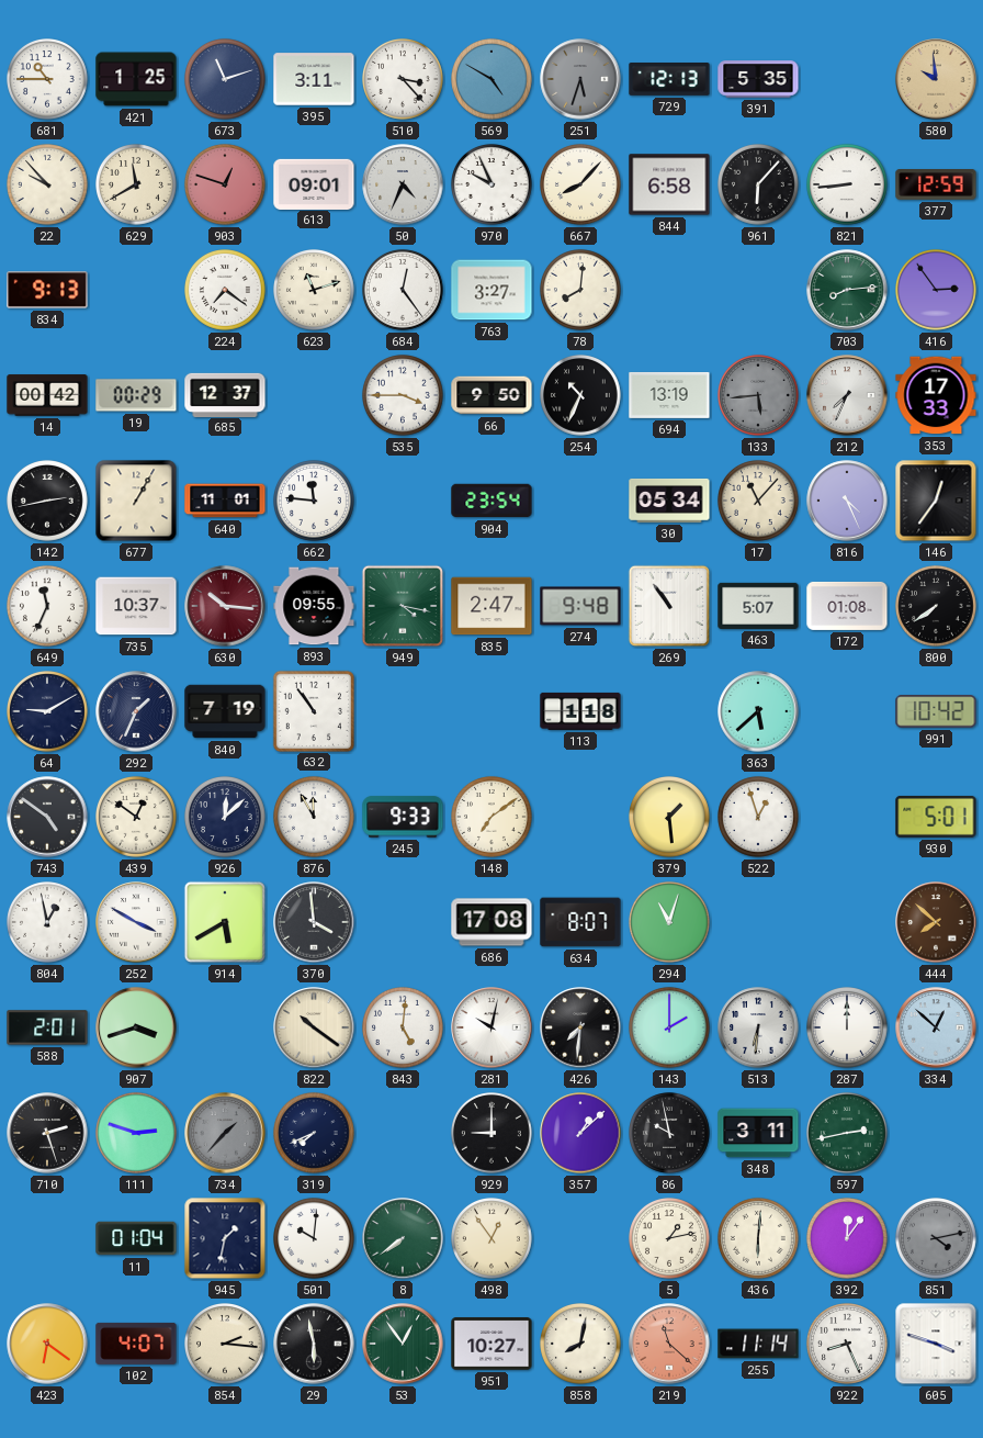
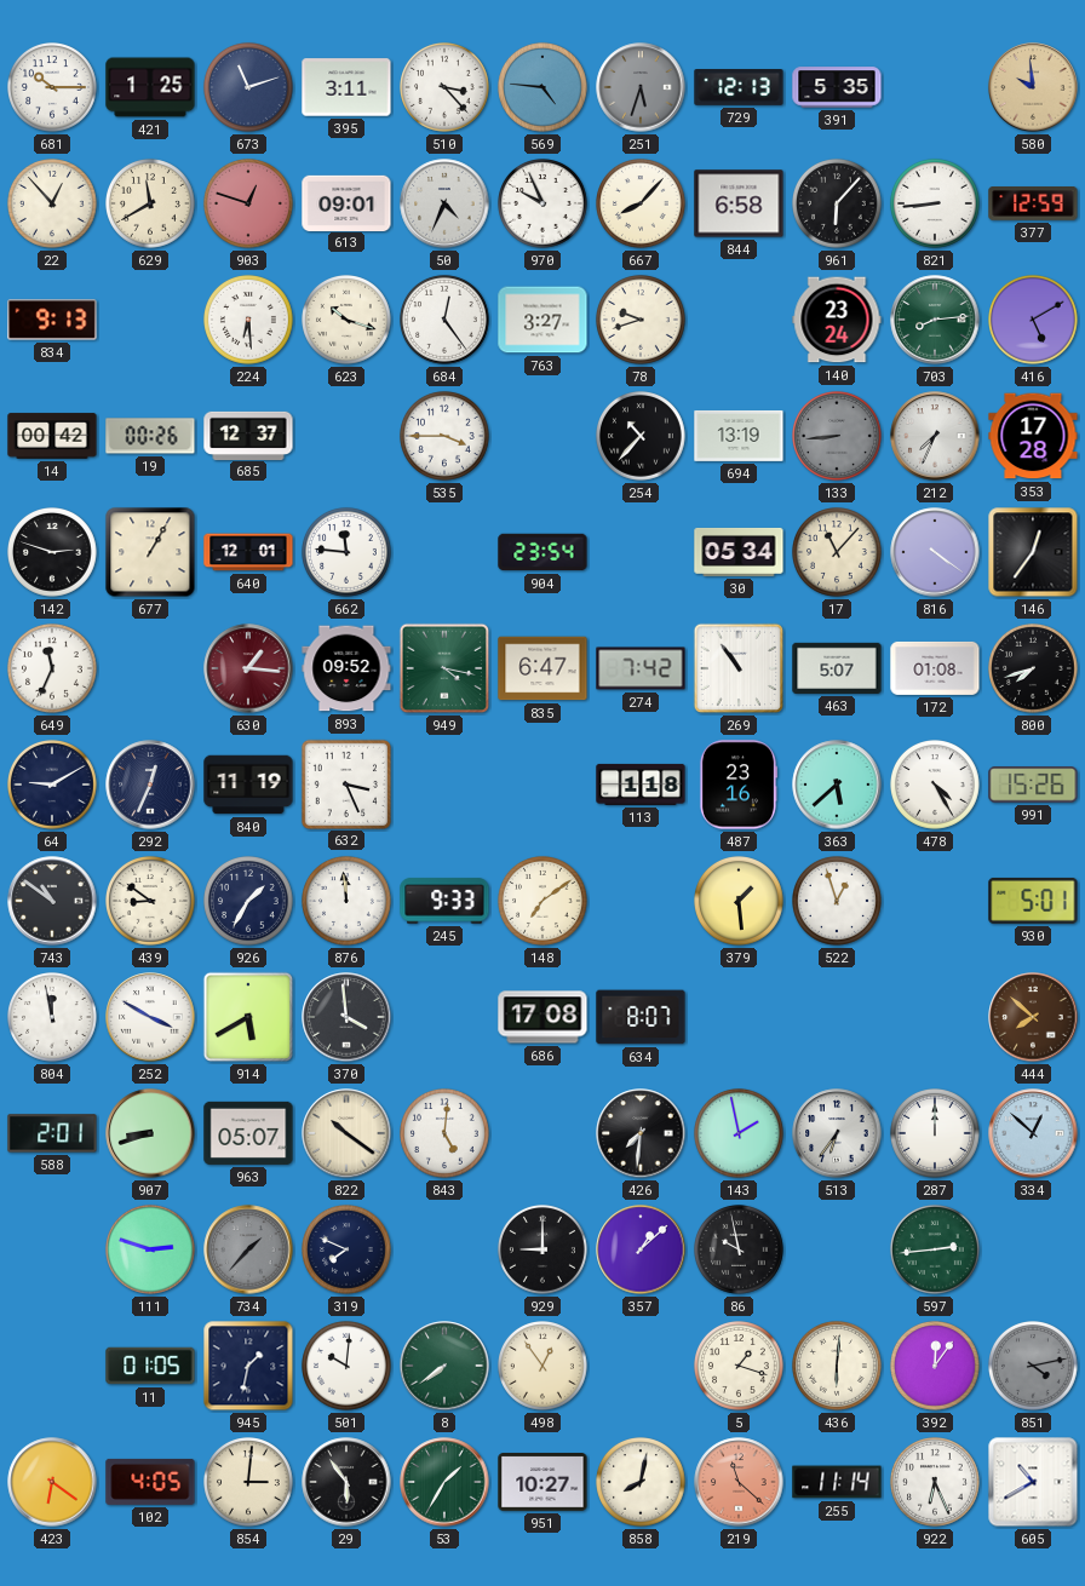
681: 10:45 -> 10:15
569: 4:50 -> 4:46
22: 9:53 -> 12:53
224: 7:21 -> 6:29
623: 11:12 -> 10:18
78: 8:01 -> 9:42
140: none -> 23:24
416: 2:54 -> 5:10
19: 00:29 -> 00:26
66: 9:50 -> none
254: 10:34 -> 10:37
133: 5:44 -> 8:44
353: 17:33 -> 17:28
142: 2:43 -> 2:48
640: 11:01 -> 12:01
816: 4:26 -> 4:21
735: 10:37 -> none
630: 10:16 -> 1:16
893: 09:55 -> 09:52
835: 2:47 -> 6:47
274: 9:48 -> 7:42
800: 7:39 -> 7:42
292: 1:34 -> 12:34
840: 7:19 -> 11:19
632: 10:54 -> 3:26
487: none -> 23:16
478: none -> 4:25
991: 10:42 -> 15:26
743: 4:51 -> 10:51
439: 12:51 -> 8:51
926: 12:08 -> 1:35
876: 11:55 -> 11:59
804: 12:58 -> 11:58
294: 11:03 -> none
907: 3:42 -> 8:42
963: none -> 05:07
281: 10:02 -> none
143: 2:00 -> 1:58
513: 6:31 -> 6:36
710: 2:27 -> none
319: 7:41 -> 7:49
348: 3:11 -> none
597: 2:43 -> 2:44
11: 01:04 -> 01:05
5: 1:13 -> 1:18
102: 4:07 -> 4:05
854: 2:16 -> 3:01
29: 5:58 -> 5:54
53: 12:54 -> 1:35
922: 8:26 -> 6:26
605: 3:48 -> 10:40
